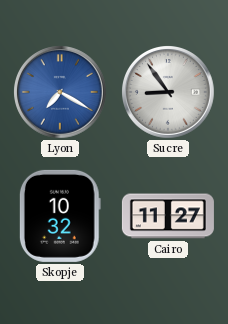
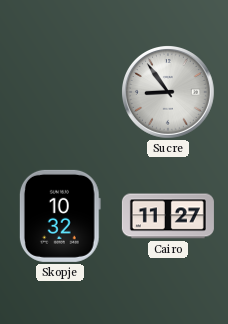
Lyon: 7:20 -> none
